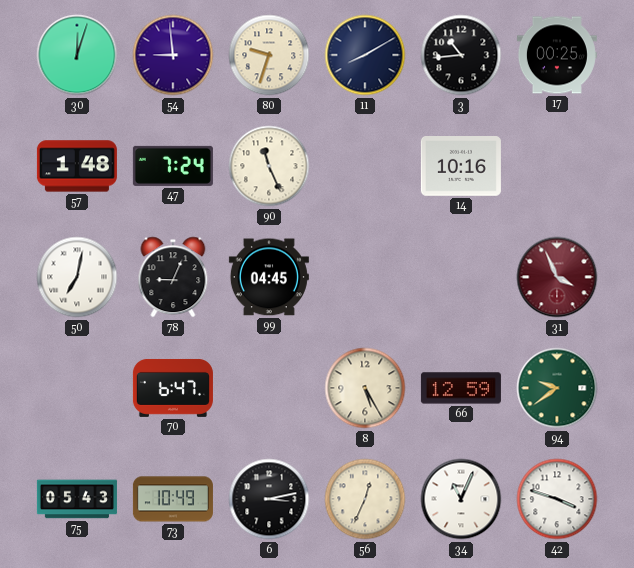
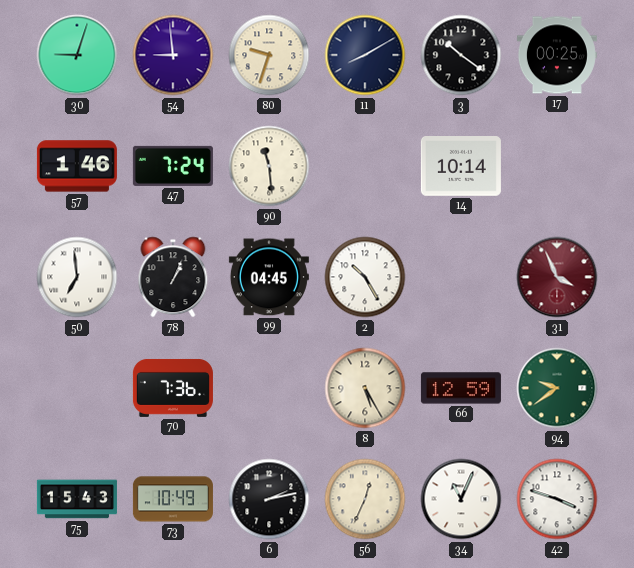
30: 12:03 -> 9:03
3: 10:44 -> 10:21
57: 1:48 -> 1:46
90: 11:26 -> 11:29
14: 10:16 -> 10:14
50: 7:02 -> 6:59
78: 9:04 -> 1:04
2: none -> 10:25
70: 6:47 -> 7:36
75: 05:43 -> 15:43
6: 3:13 -> 2:13
